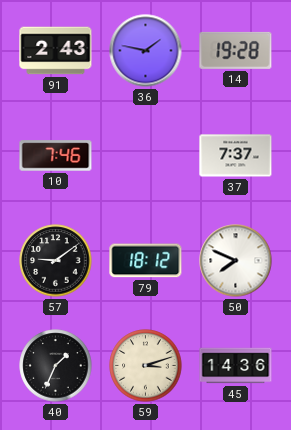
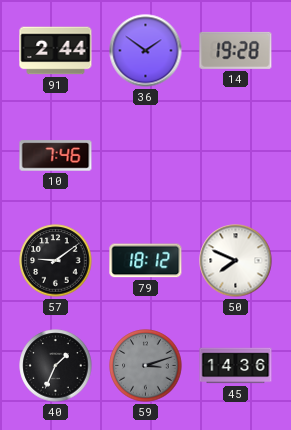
91: 2:43 -> 2:44
36: 1:47 -> 1:51
37: 7:37 -> none
59 dial: cream -> grey
